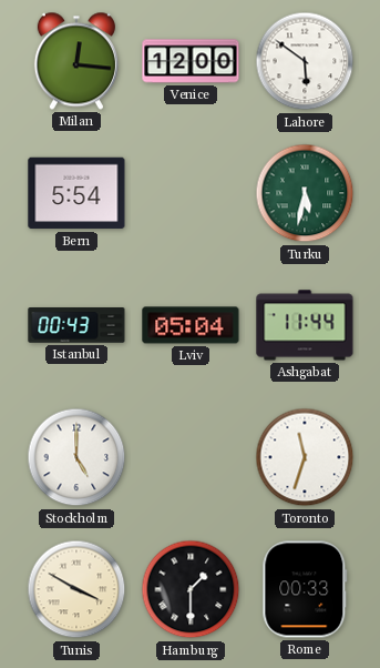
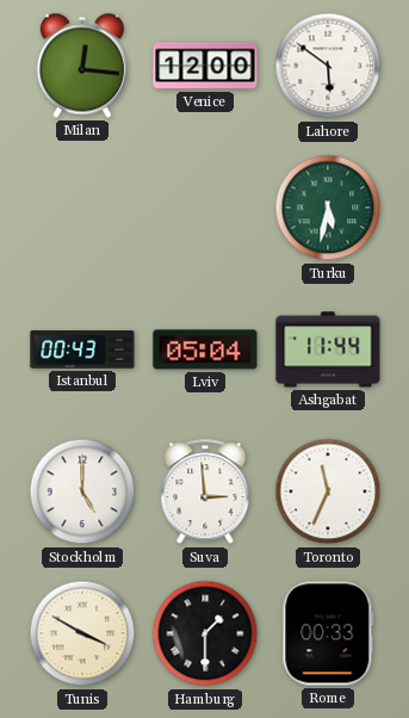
Bern: 5:54 -> none
Suva: none -> 2:59
Toronto: 11:33 -> 11:34
